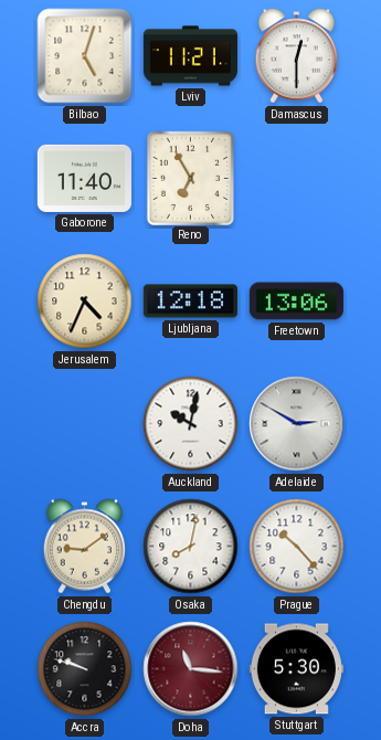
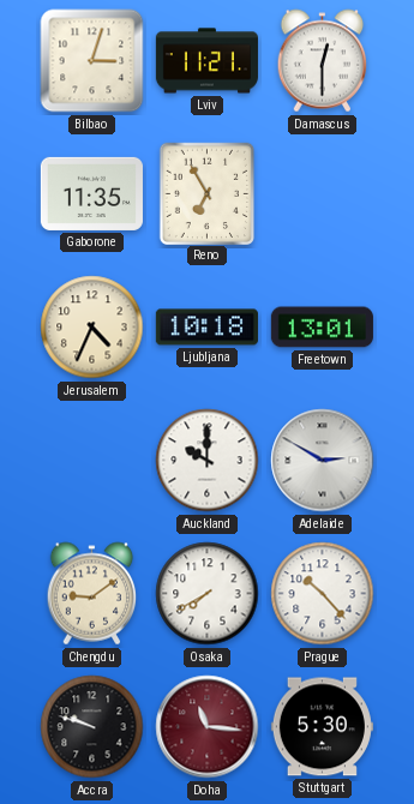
Bilbao: 5:03 -> 3:03
Gaborone: 11:40 -> 11:35
Ljubljana: 12:18 -> 10:18
Freetown: 13:06 -> 13:01
Auckland: 10:02 -> 10:00
Osaka: 8:02 -> 7:40
